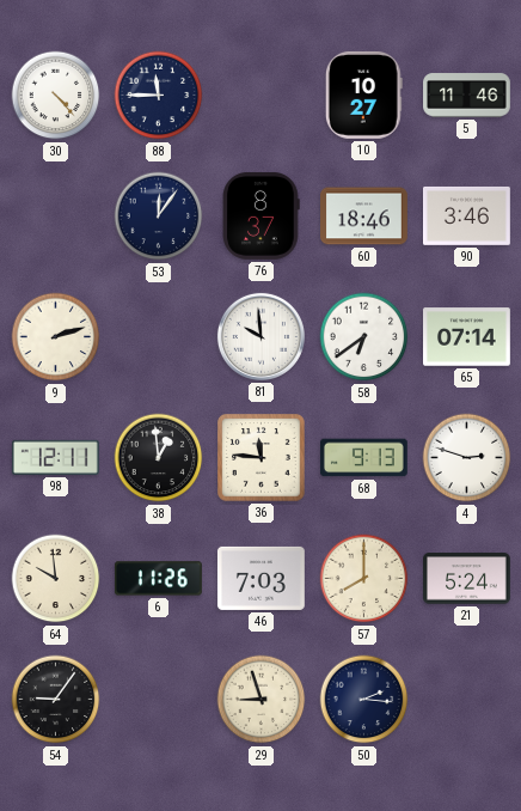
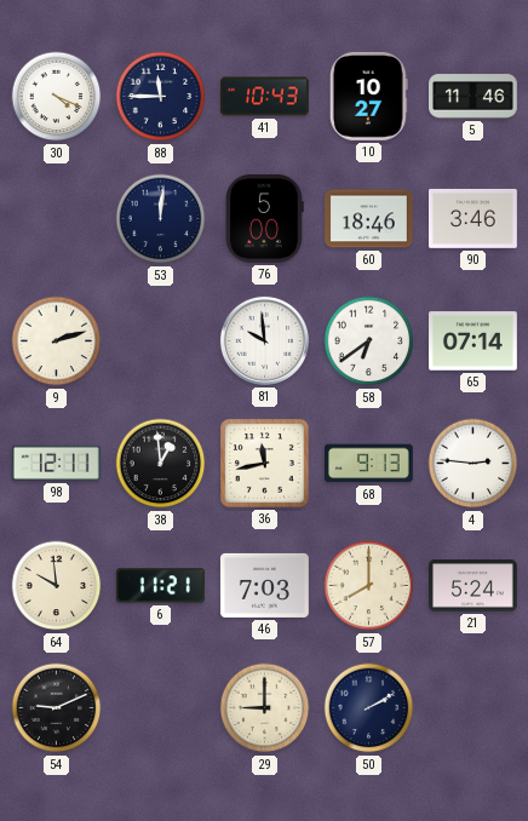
30: 4:23 -> 4:19
41: none -> 10:43
53: 12:06 -> 12:01
76: 8:37 -> 5:00
36: 11:46 -> 11:43
4: 2:48 -> 2:46
6: 11:26 -> 11:21
54: 9:06 -> 9:11
29: 8:57 -> 9:00
50: 2:16 -> 2:10
